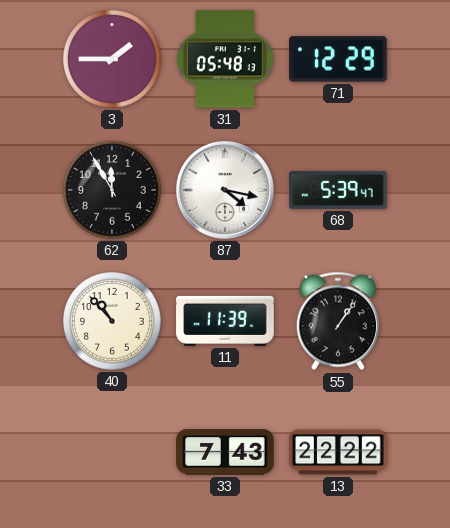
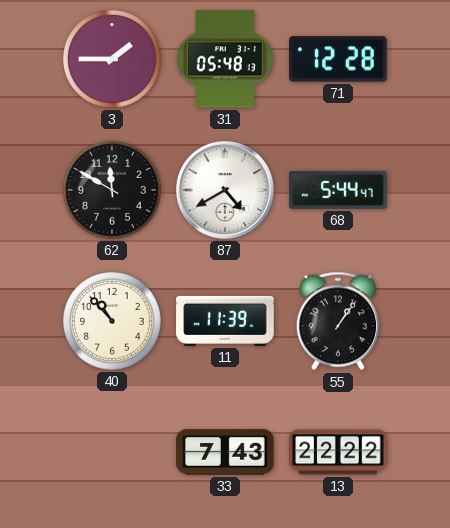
71: 12:29 -> 12:28
62: 11:55 -> 11:50
87: 4:17 -> 4:40
68: 5:39 -> 5:44
